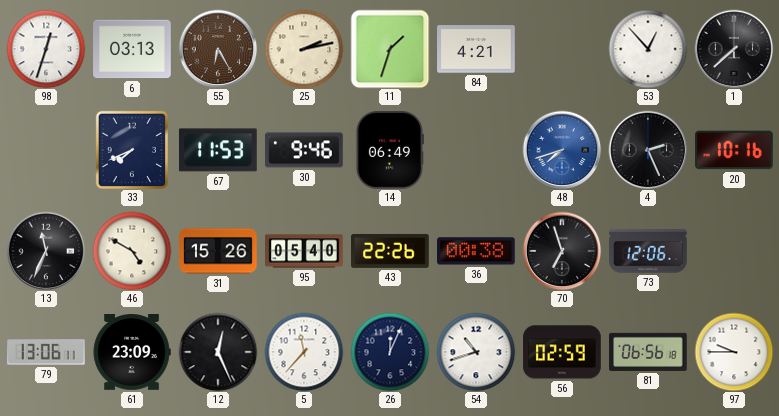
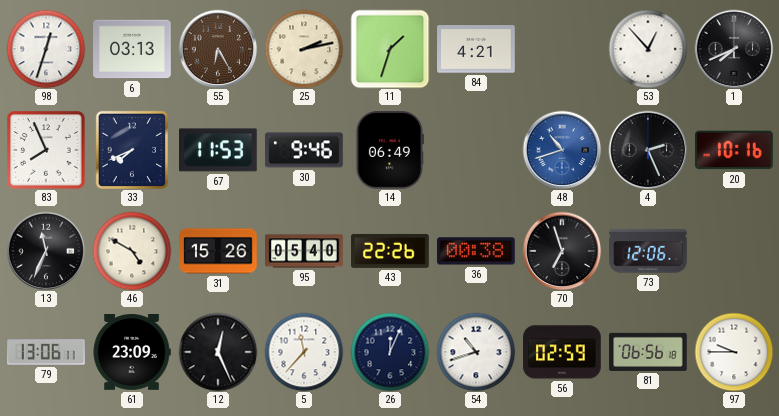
1: 7:38 -> 7:41
83: none -> 7:56
48: 7:42 -> 10:42
